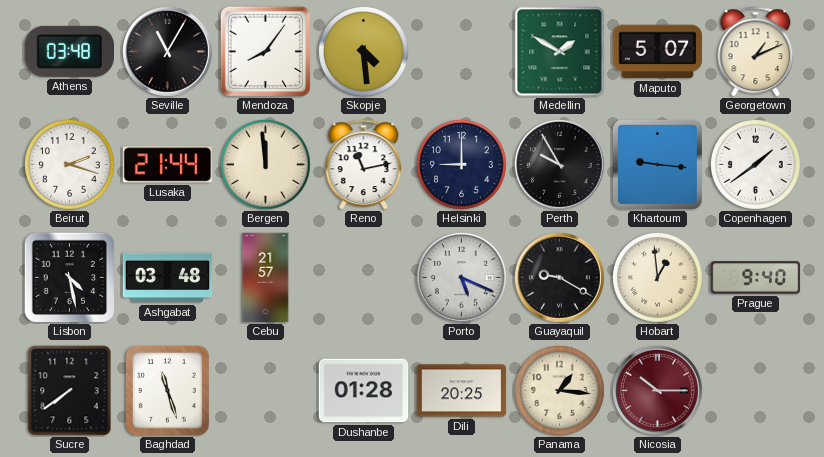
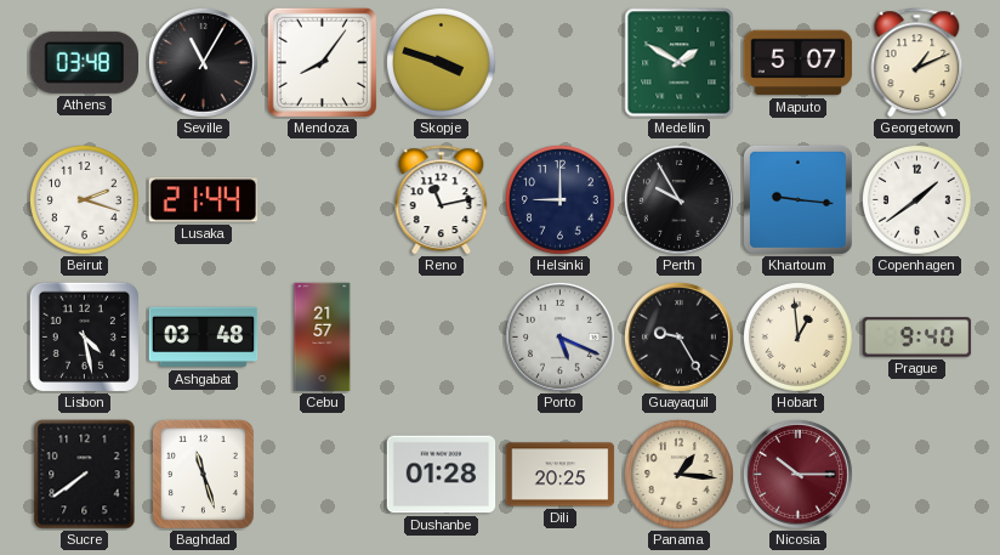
Skopje: 4:29 -> 3:48
Bergen: 11:59 -> none
Guayaquil: 9:20 -> 9:25
